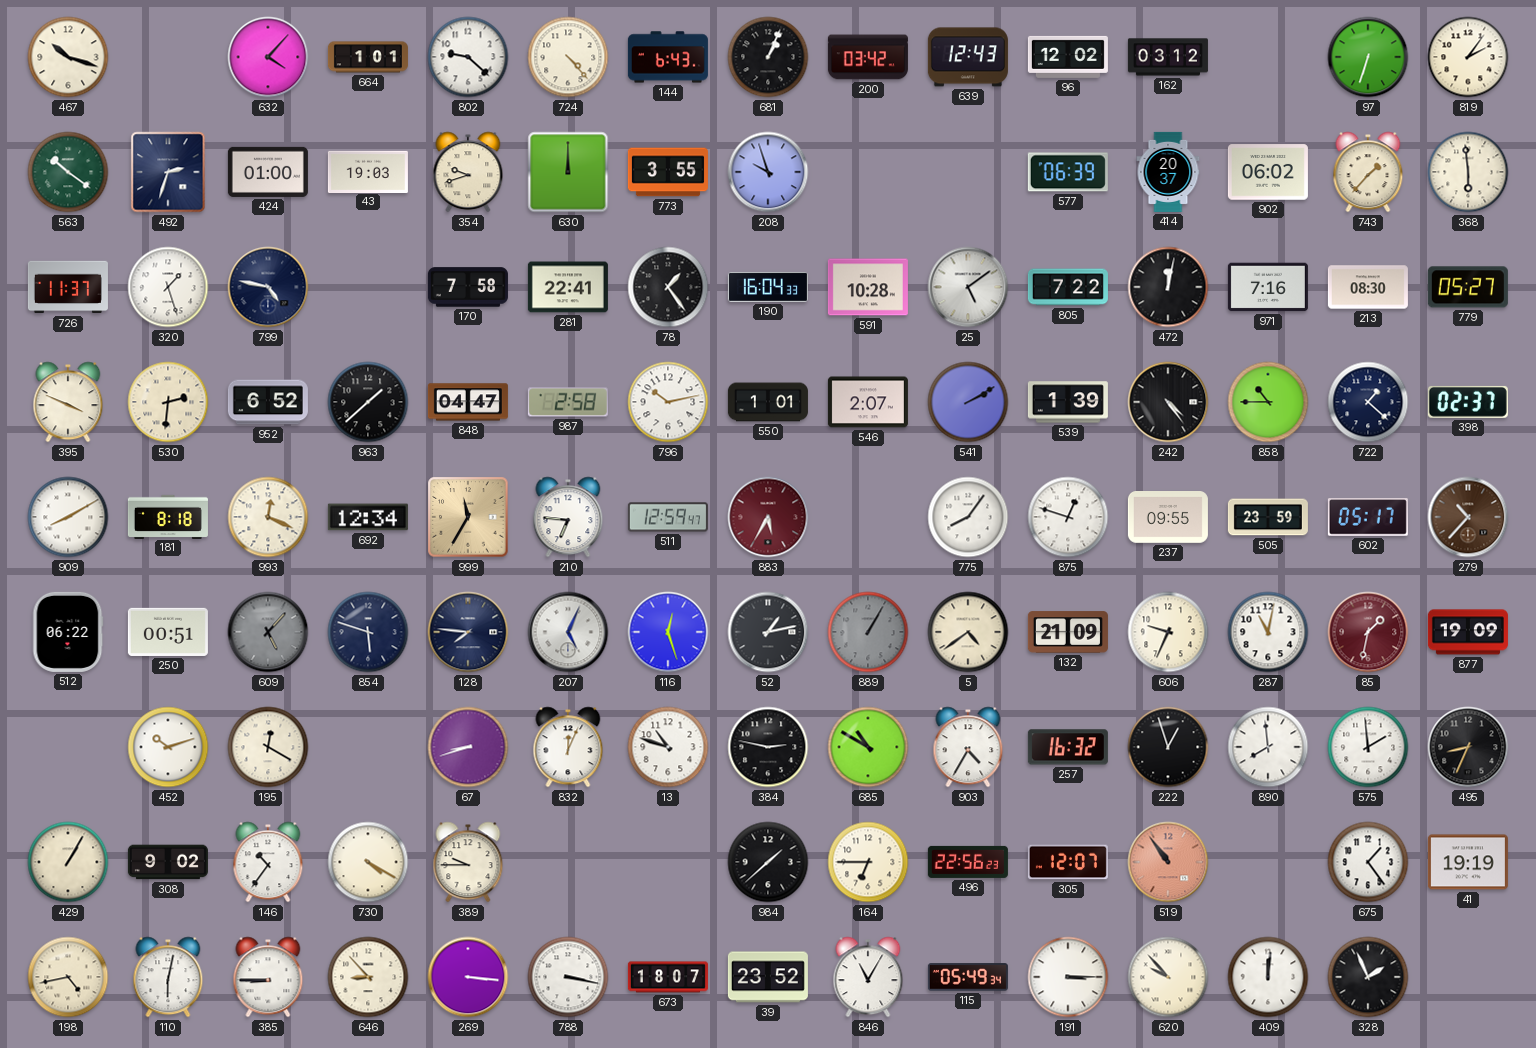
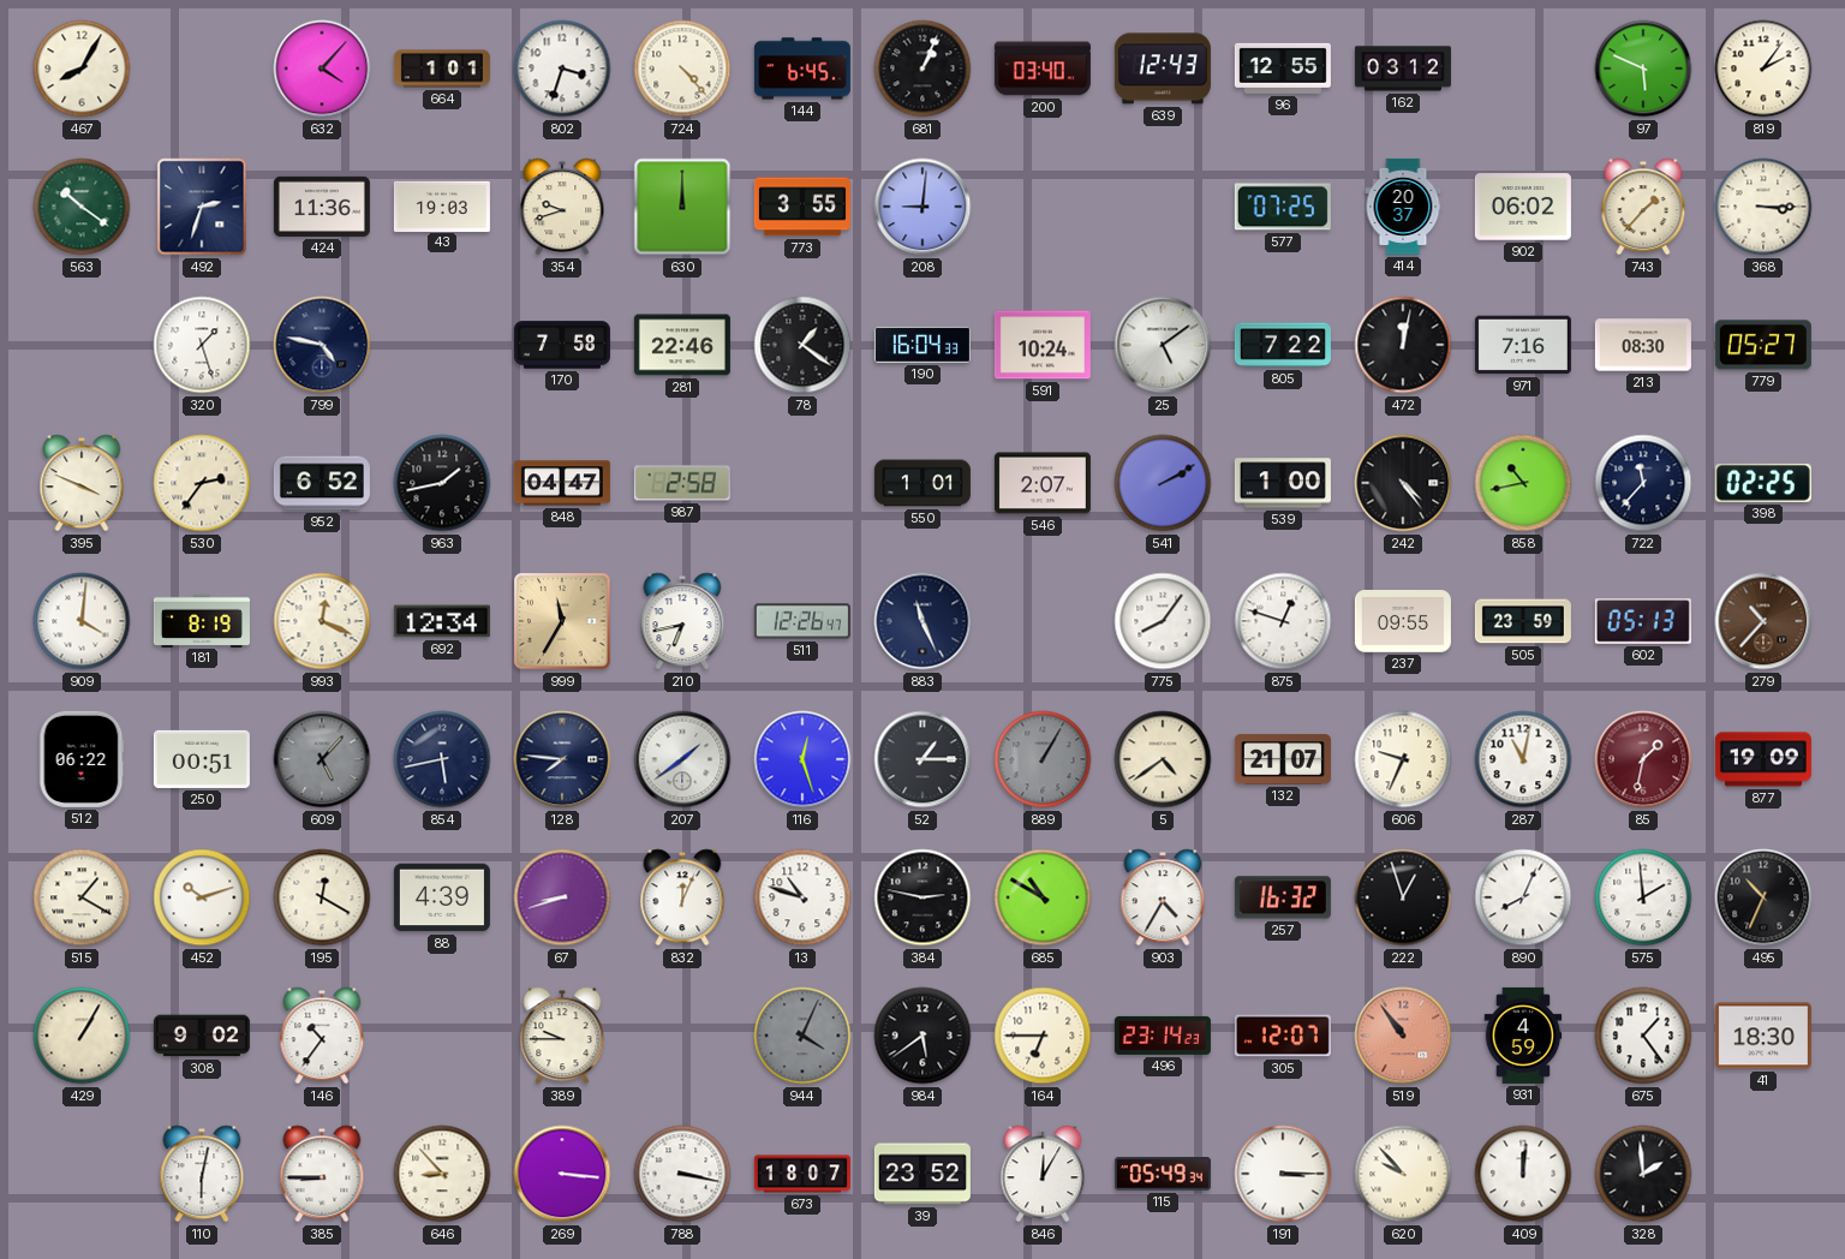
467: 10:18 -> 8:05
802: 9:22 -> 3:33
144: 6:43 -> 6:45
200: 03:42 -> 03:40
96: 12:02 -> 12:55
97: 6:33 -> 5:49
424: 01:00 -> 11:36
208: 9:57 -> 9:01
577: 06:39 -> 07:25
368: 5:59 -> 3:15
726: 11:37 -> none
281: 22:41 -> 22:46
78: 1:24 -> 1:21
591: 10:28 -> 10:24
530: 2:31 -> 2:36
963: 1:38 -> 1:43
796: 10:13 -> none
539: 1:39 -> 1:00
858: 10:45 -> 10:43
722: 1:22 -> 11:37
398: 02:37 -> 02:25
909: 8:10 -> 4:01
181: 8:18 -> 8:19
210: 6:46 -> 6:43
511: 12:59 -> 12:26
883: 5:35 -> 11:26
883 dial: burgundy -> navy
602: 05:17 -> 05:13
854: 5:48 -> 5:43
207: 5:04 -> 1:39
52: 1:13 -> 1:15
132: 21:09 -> 21:07
515: none -> 1:20
88: none -> 4:39
890: 7:59 -> 8:04
495: 8:34 -> 10:34
730: 4:20 -> none
944: none -> 4:04
984: 1:38 -> 5:39
496: 22:56 -> 23:14
931: none -> 4:59
41: 19:19 -> 18:30
198: 4:43 -> none
846: 11:05 -> 12:05
328: 1:56 -> 1:59
